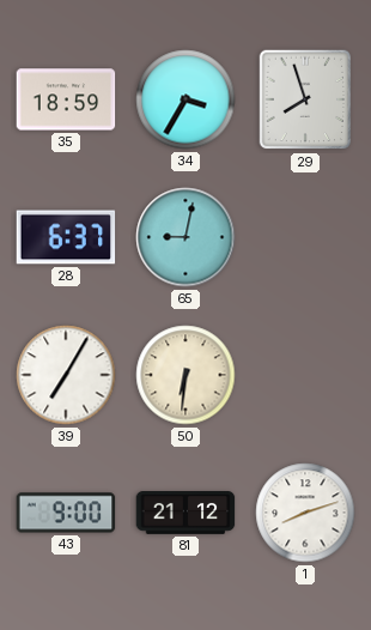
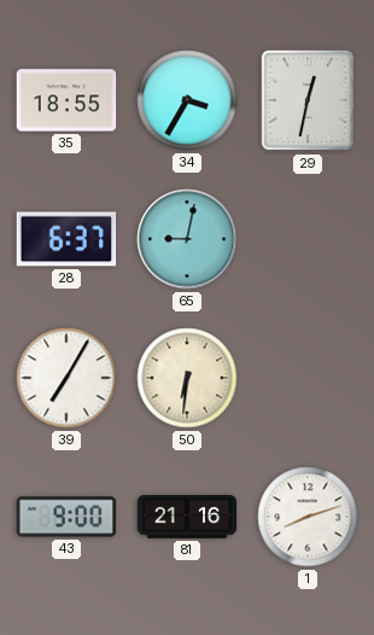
35: 18:59 -> 18:55
29: 7:57 -> 12:32
81: 21:12 -> 21:16
